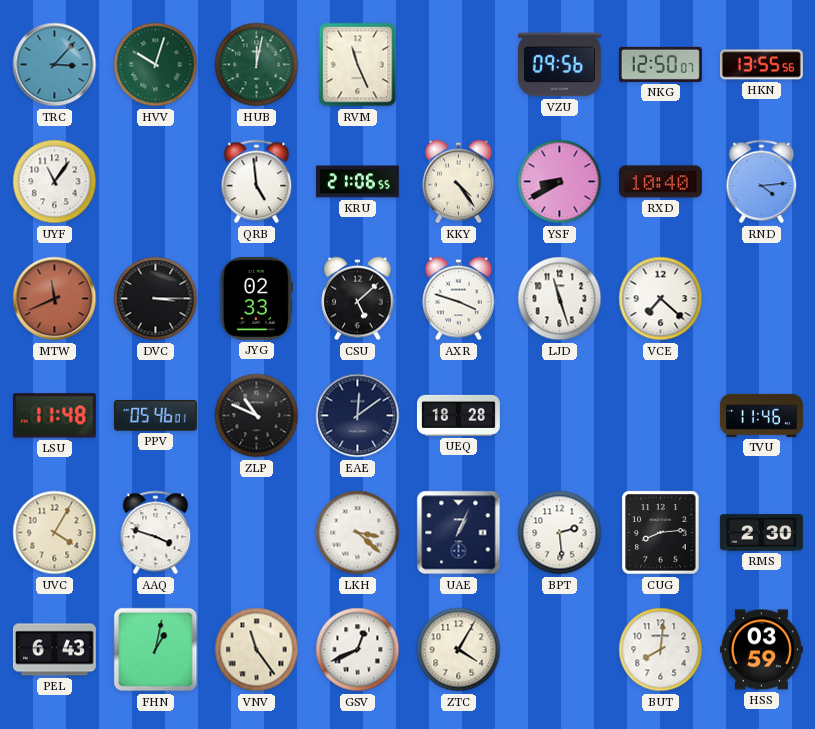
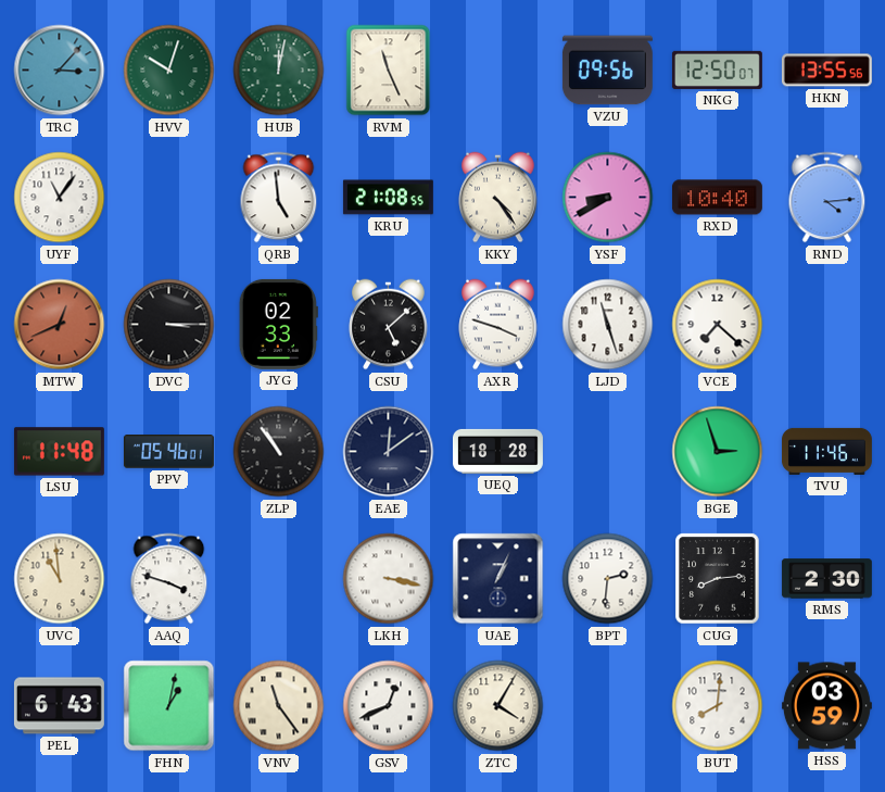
KRU: 21:06 -> 21:08
MTW: 11:41 -> 12:41
ZLP: 10:49 -> 10:54
BGE: none -> 2:57
UVC: 4:05 -> 10:59
LKH: 3:22 -> 3:17
BPT: 2:29 -> 2:31
